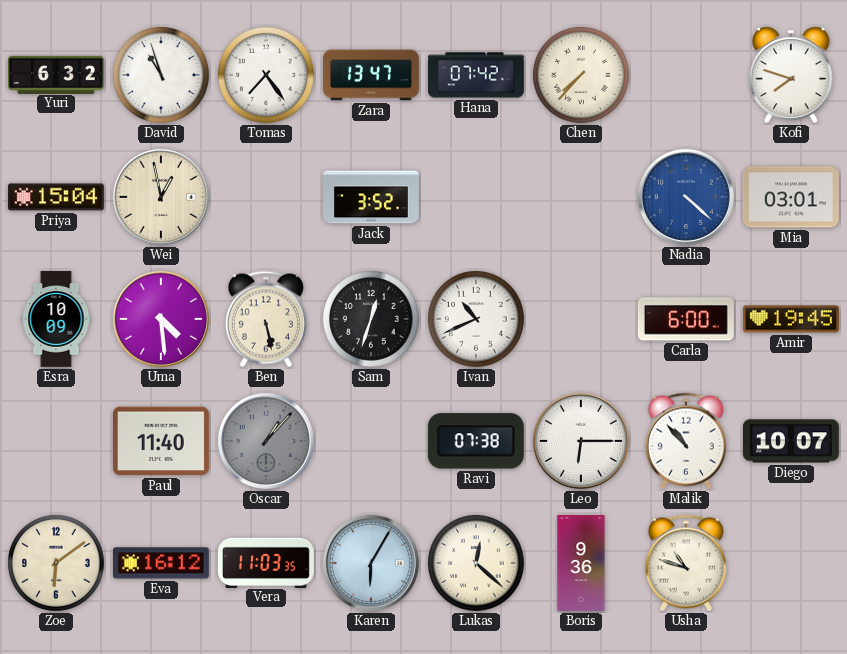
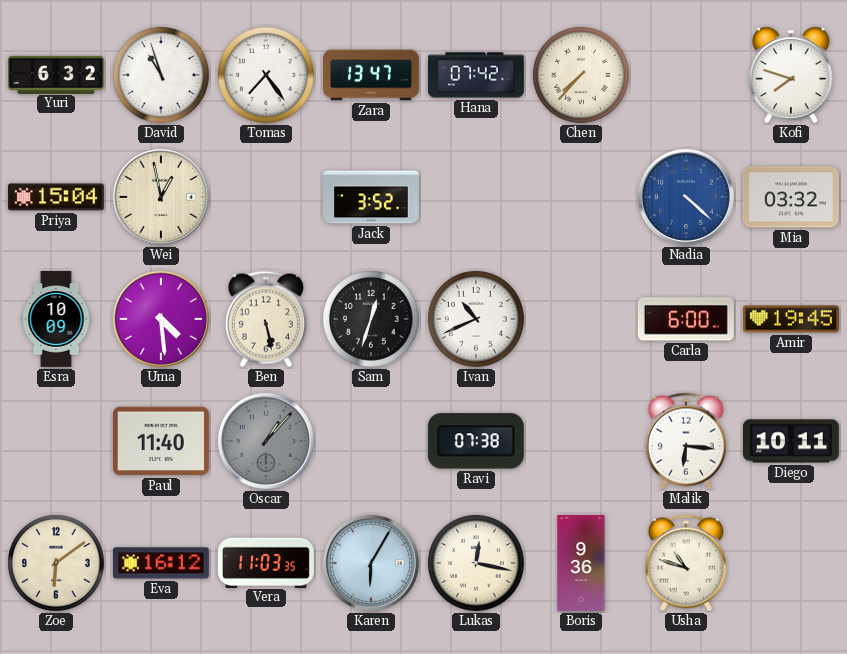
Mia: 03:01 -> 03:32
Leo: 6:15 -> none
Malik: 10:53 -> 6:16
Diego: 10:07 -> 10:11
Lukas: 12:22 -> 12:17
